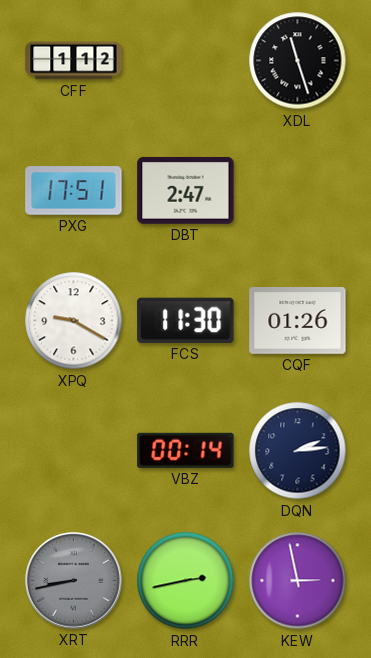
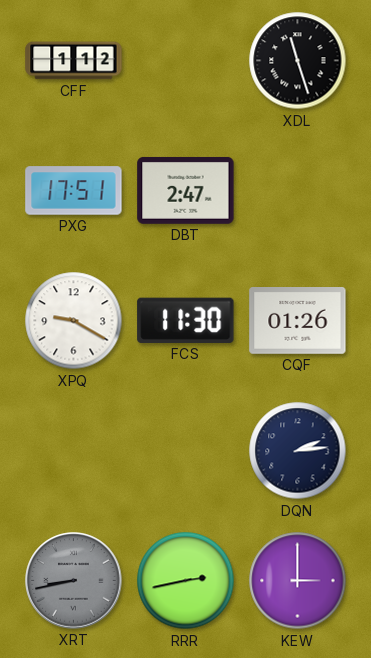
VBZ: 00:14 -> none
KEW: 2:58 -> 3:00
